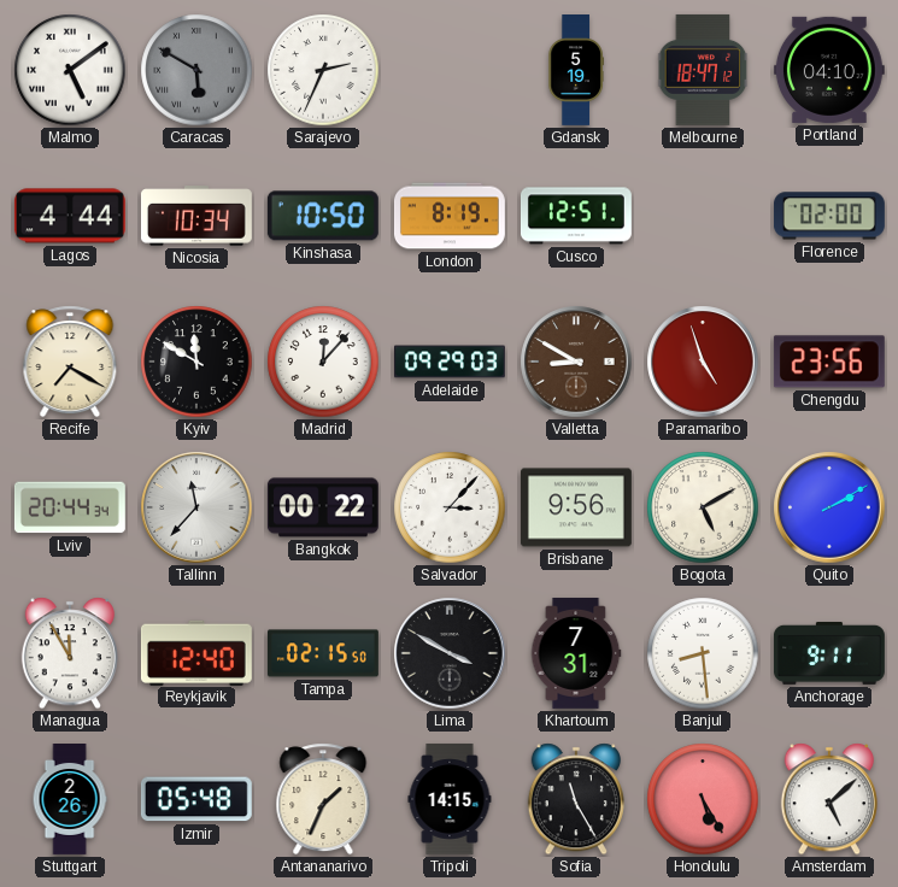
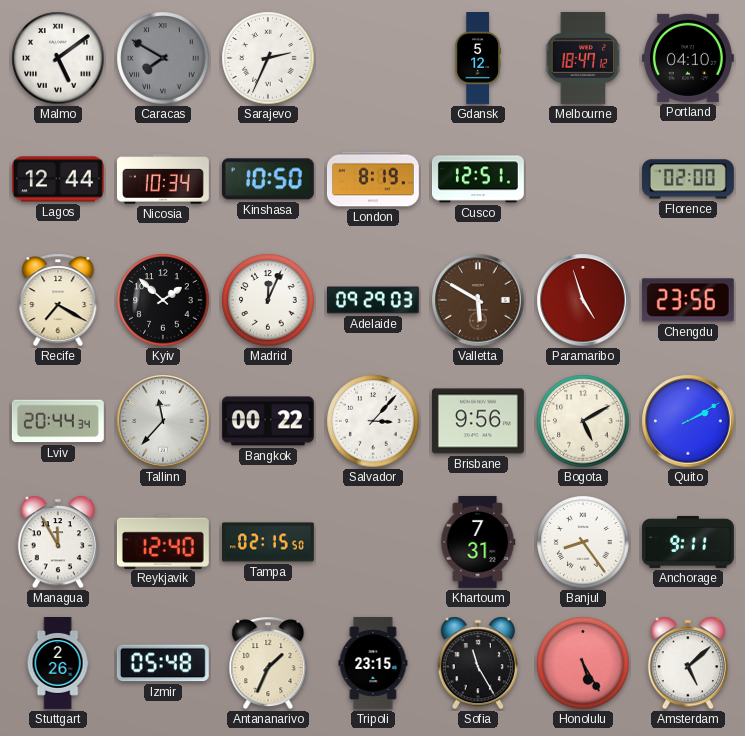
Caracas: 5:50 -> 7:50
Gdansk: 5:19 -> 5:12
Lagos: 4:44 -> 12:44
Kyiv: 11:50 -> 1:52
Madrid: 12:07 -> 12:04
Valletta: 8:50 -> 5:50
Lima: 3:50 -> none
Banjul: 8:29 -> 8:24
Tripoli: 14:15 -> 23:15
